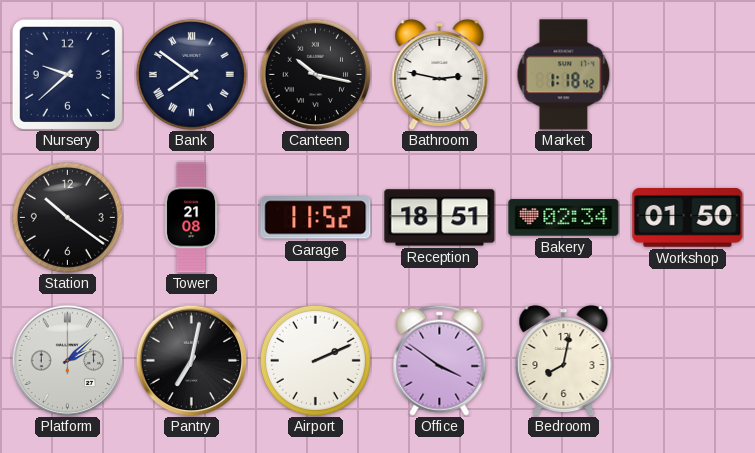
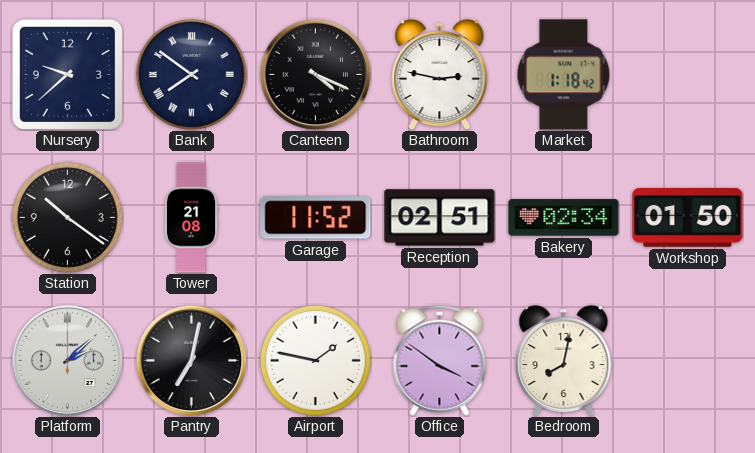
Canteen: 10:17 -> 4:19
Reception: 18:51 -> 02:51
Airport: 2:11 -> 1:47
